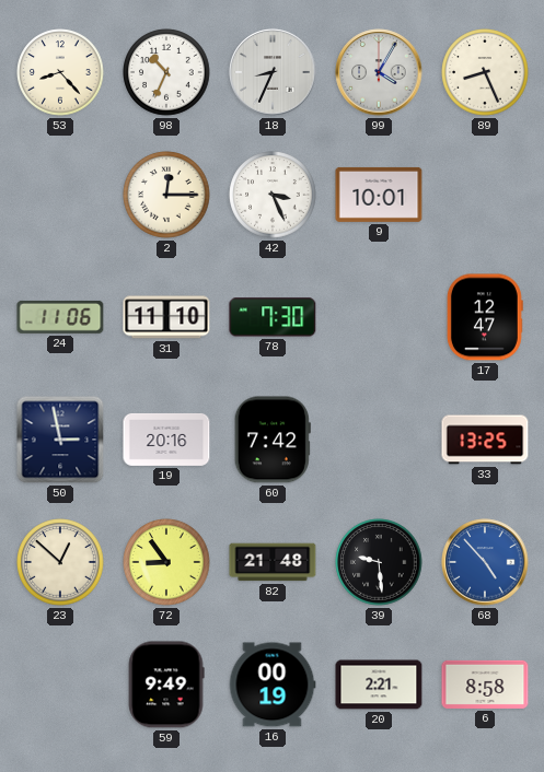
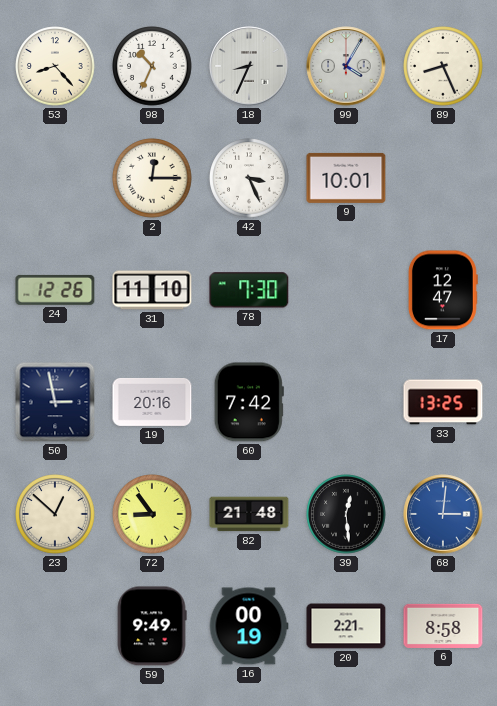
24: 11:06 -> 12:26
39: 9:29 -> 12:29
68: 4:53 -> 3:01
